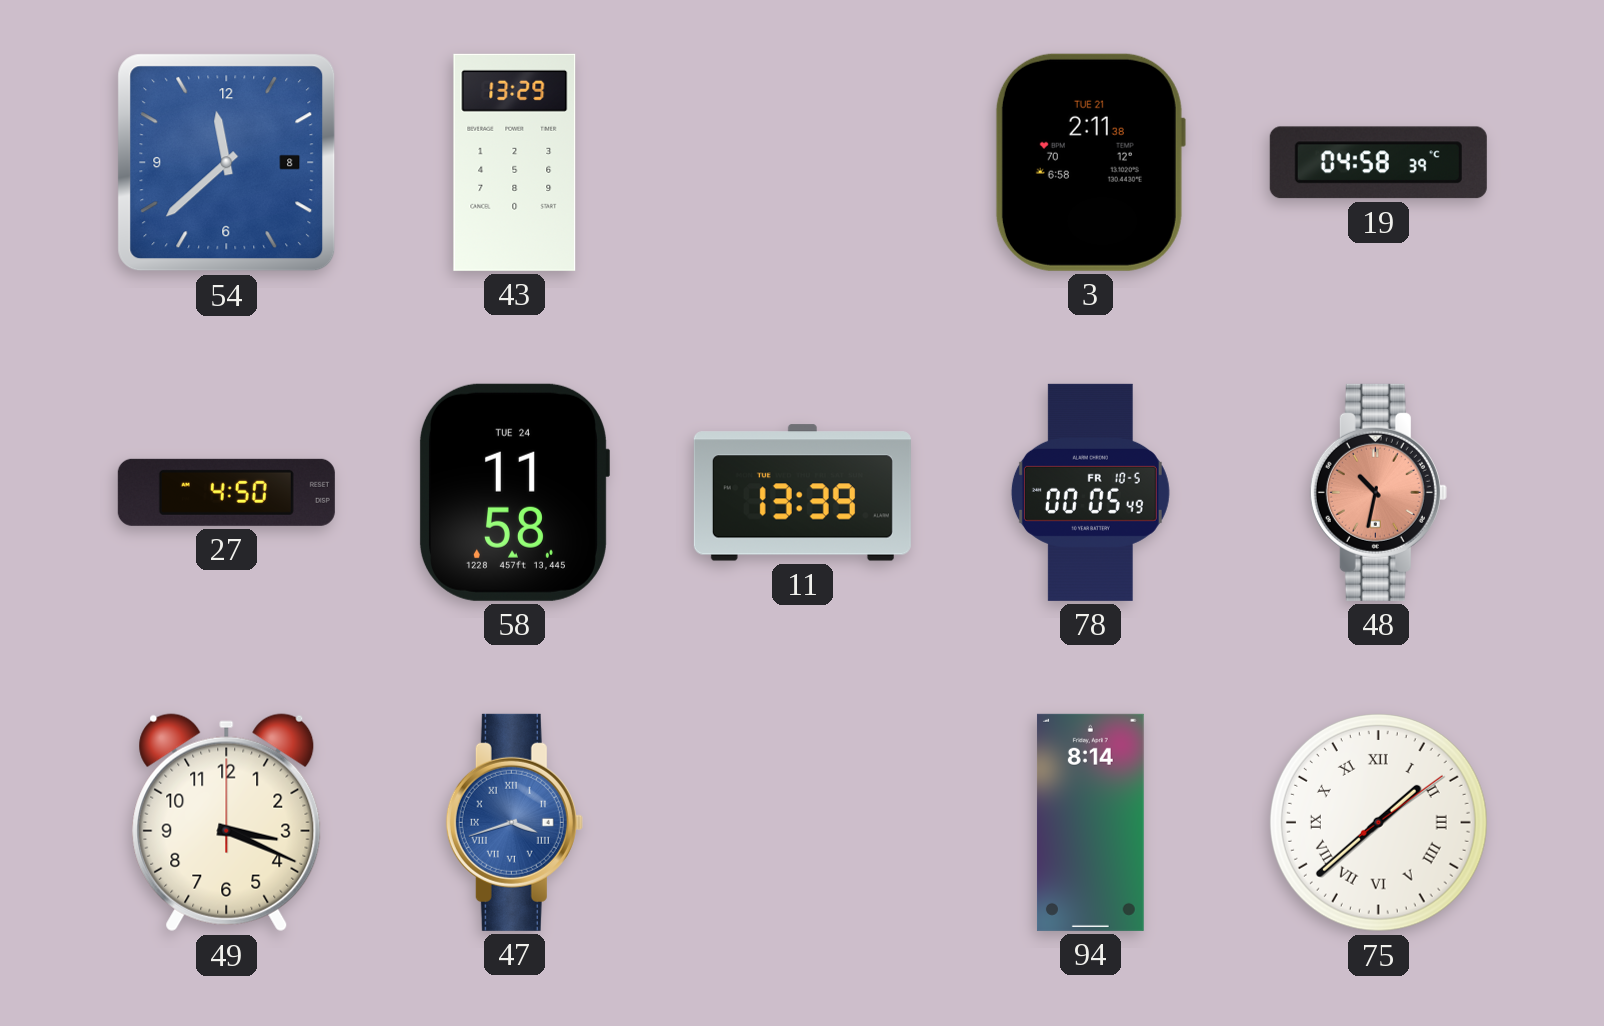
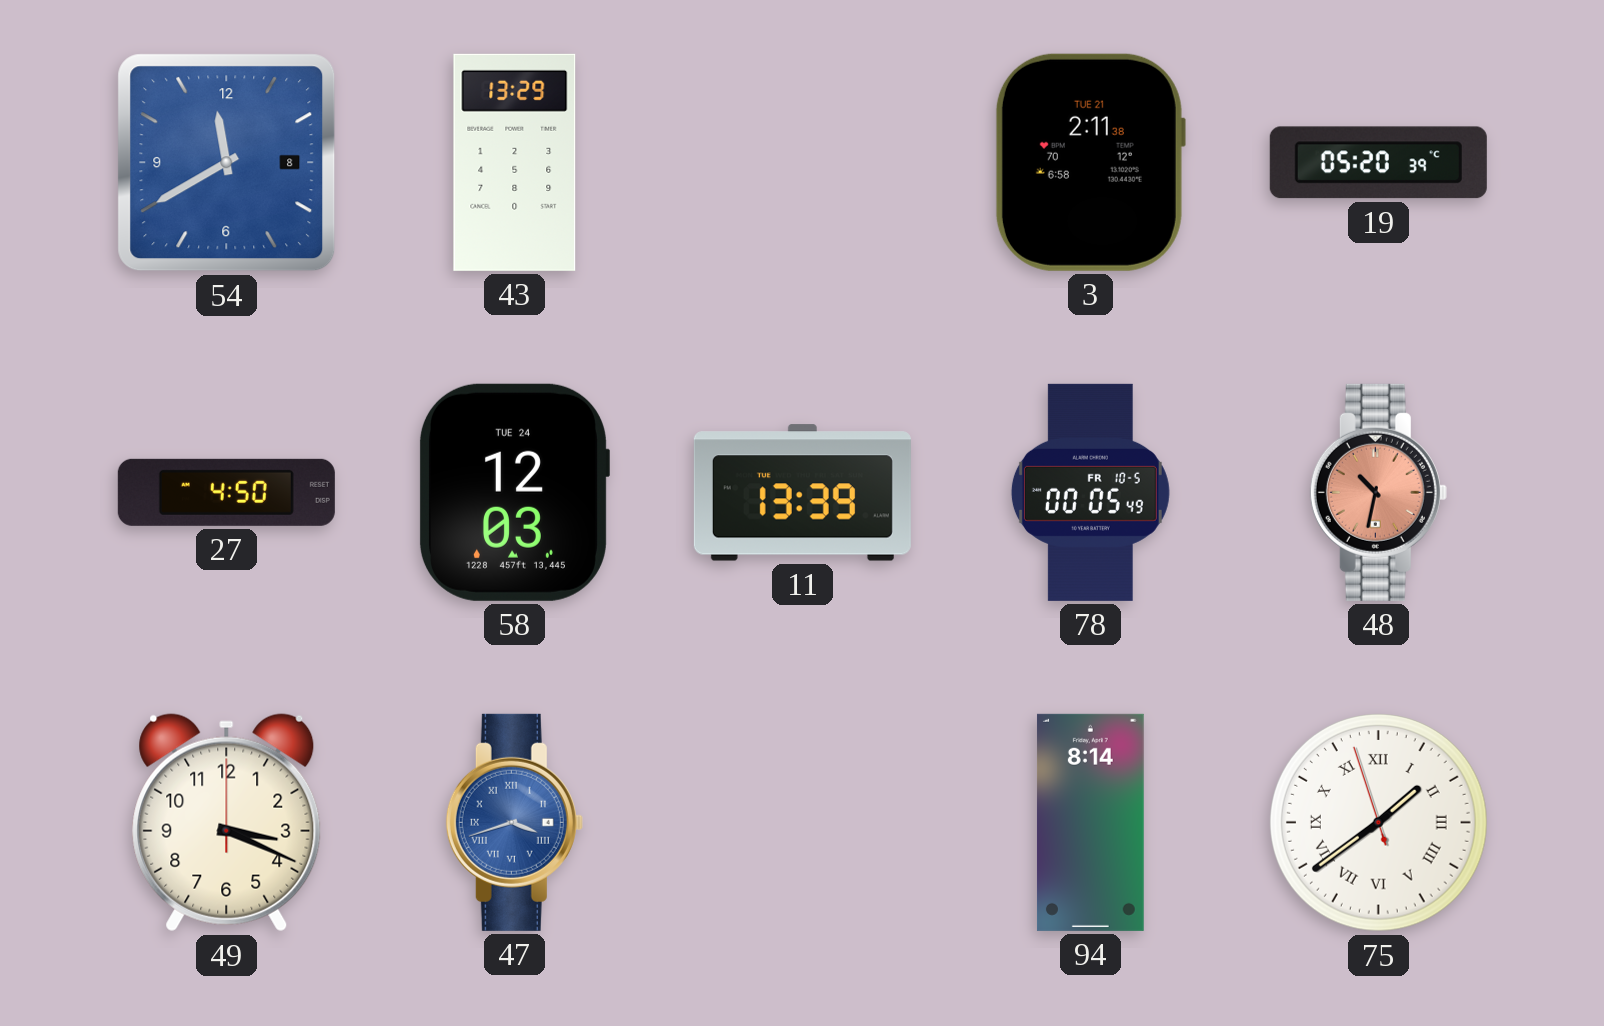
54: 11:38 -> 11:40
19: 04:58 -> 05:20
58: 11:58 -> 12:03
75: 1:38:09 -> 1:38:57
